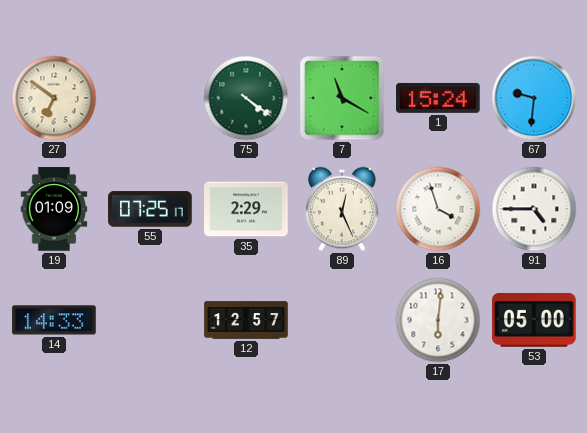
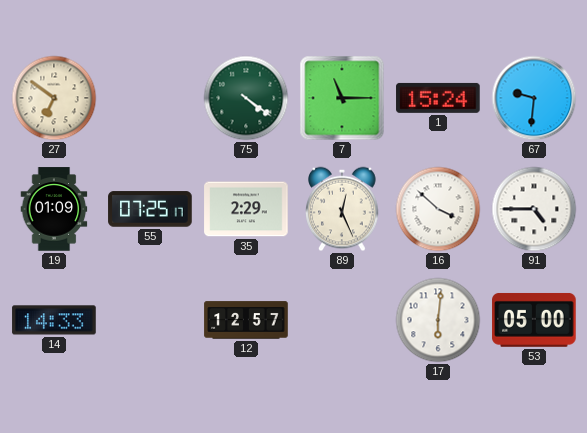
7: 11:20 -> 11:15
16: 3:57 -> 3:52
